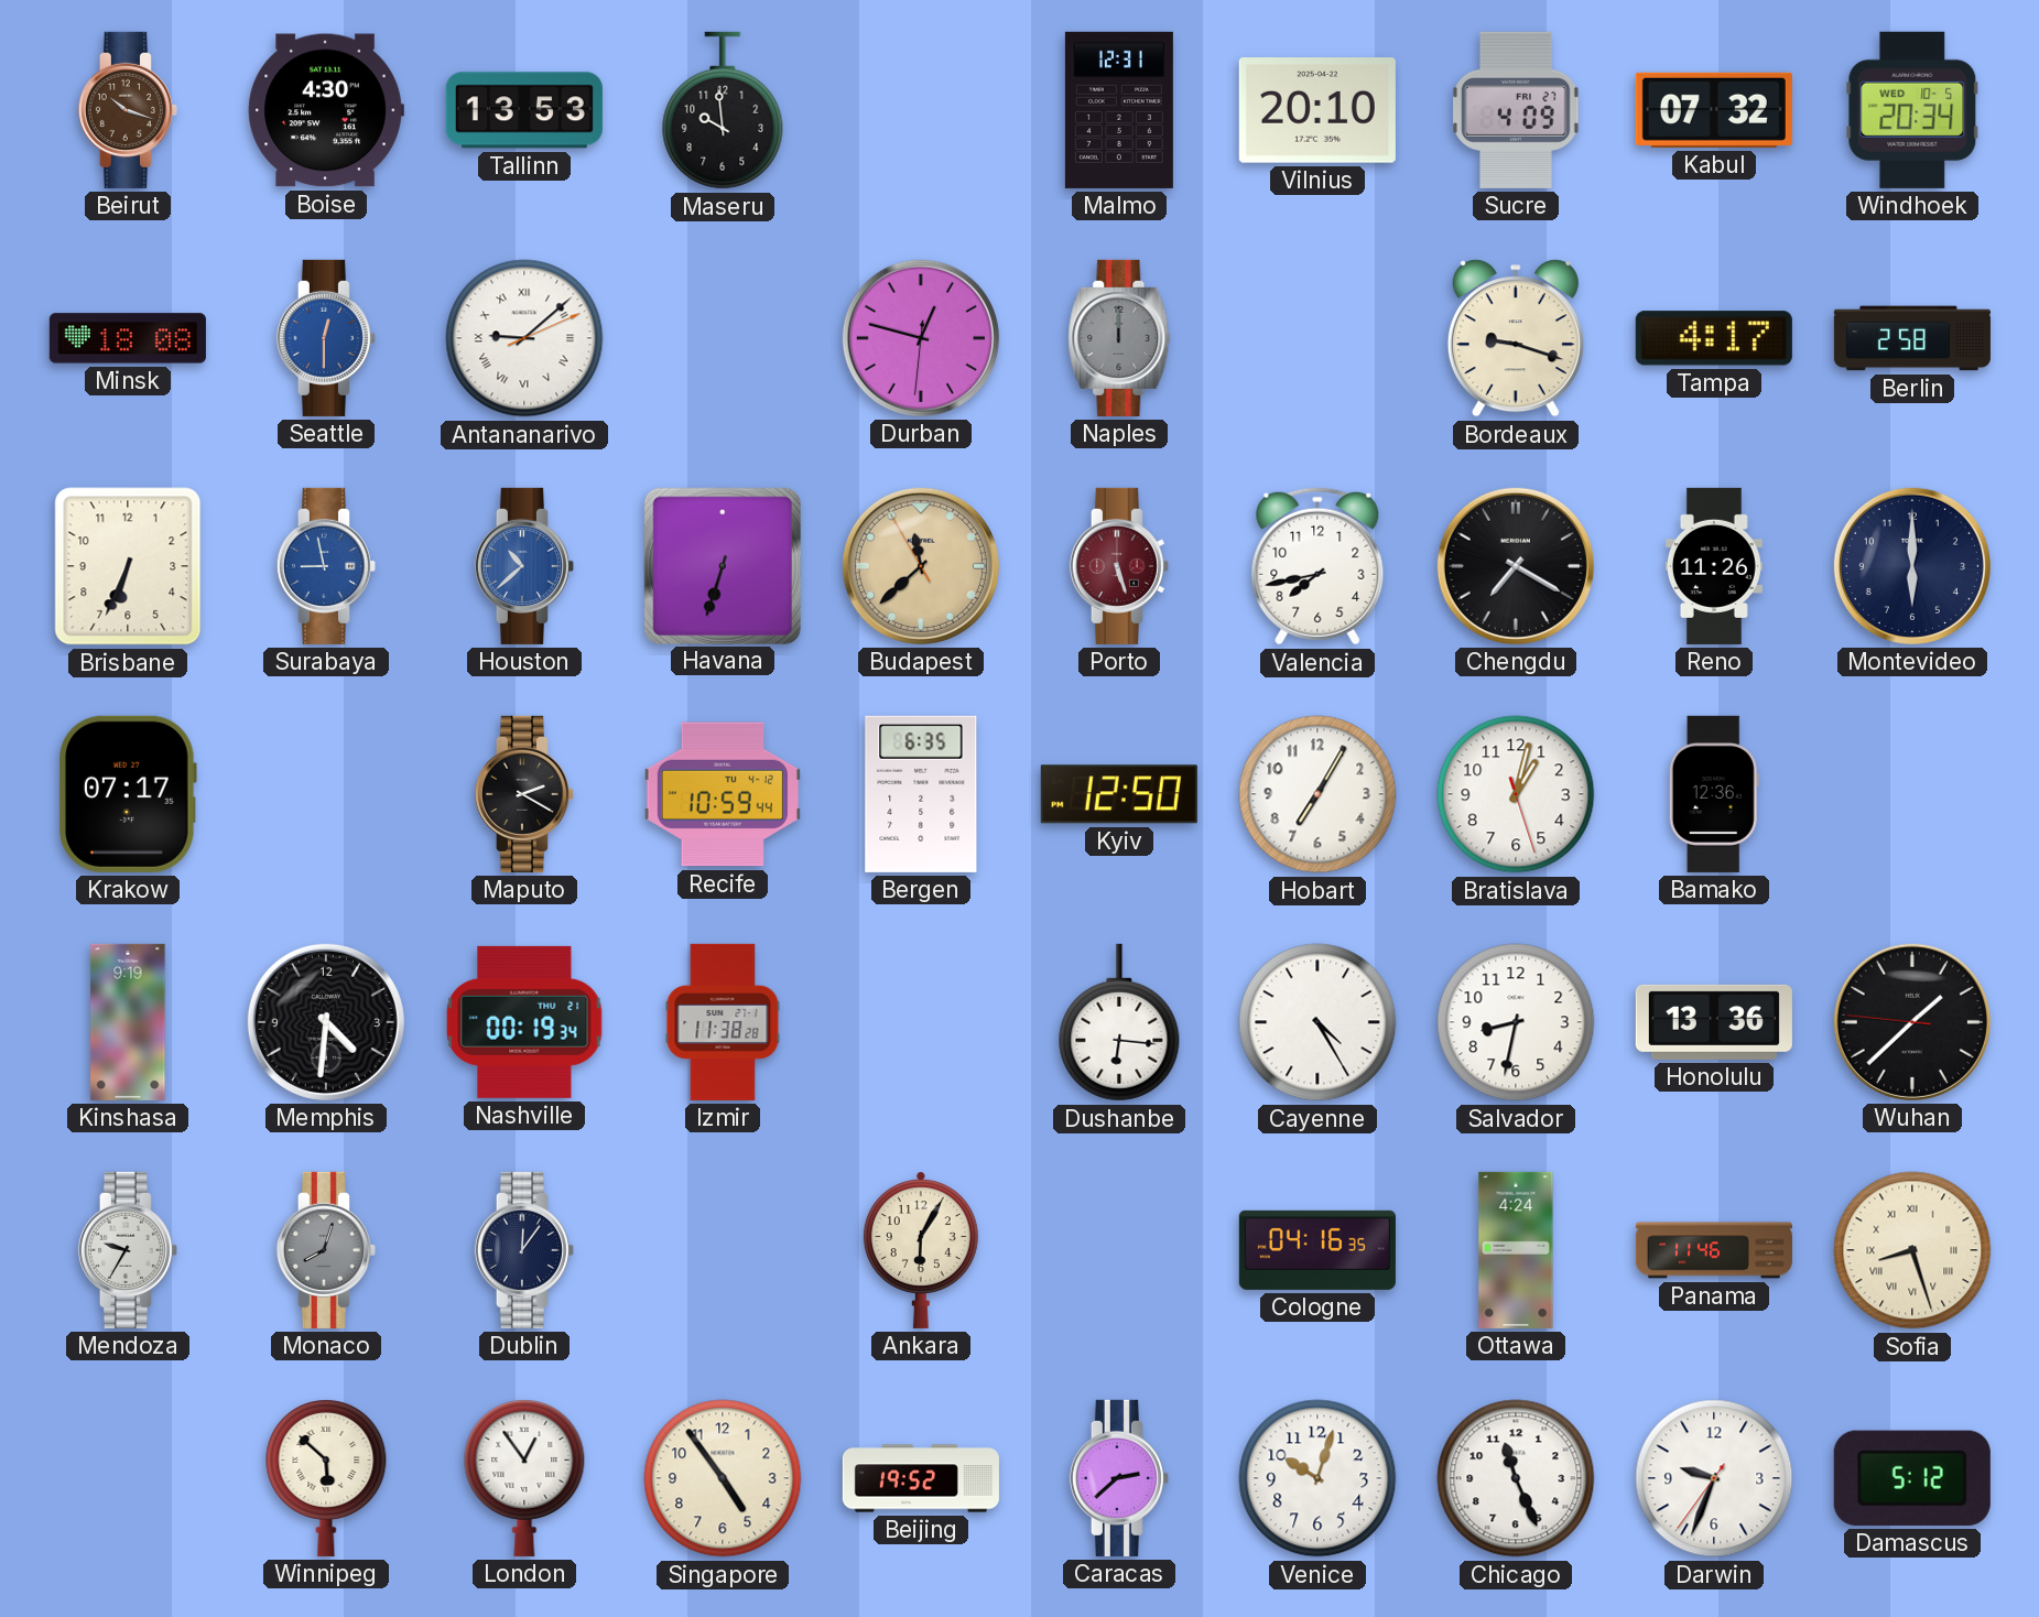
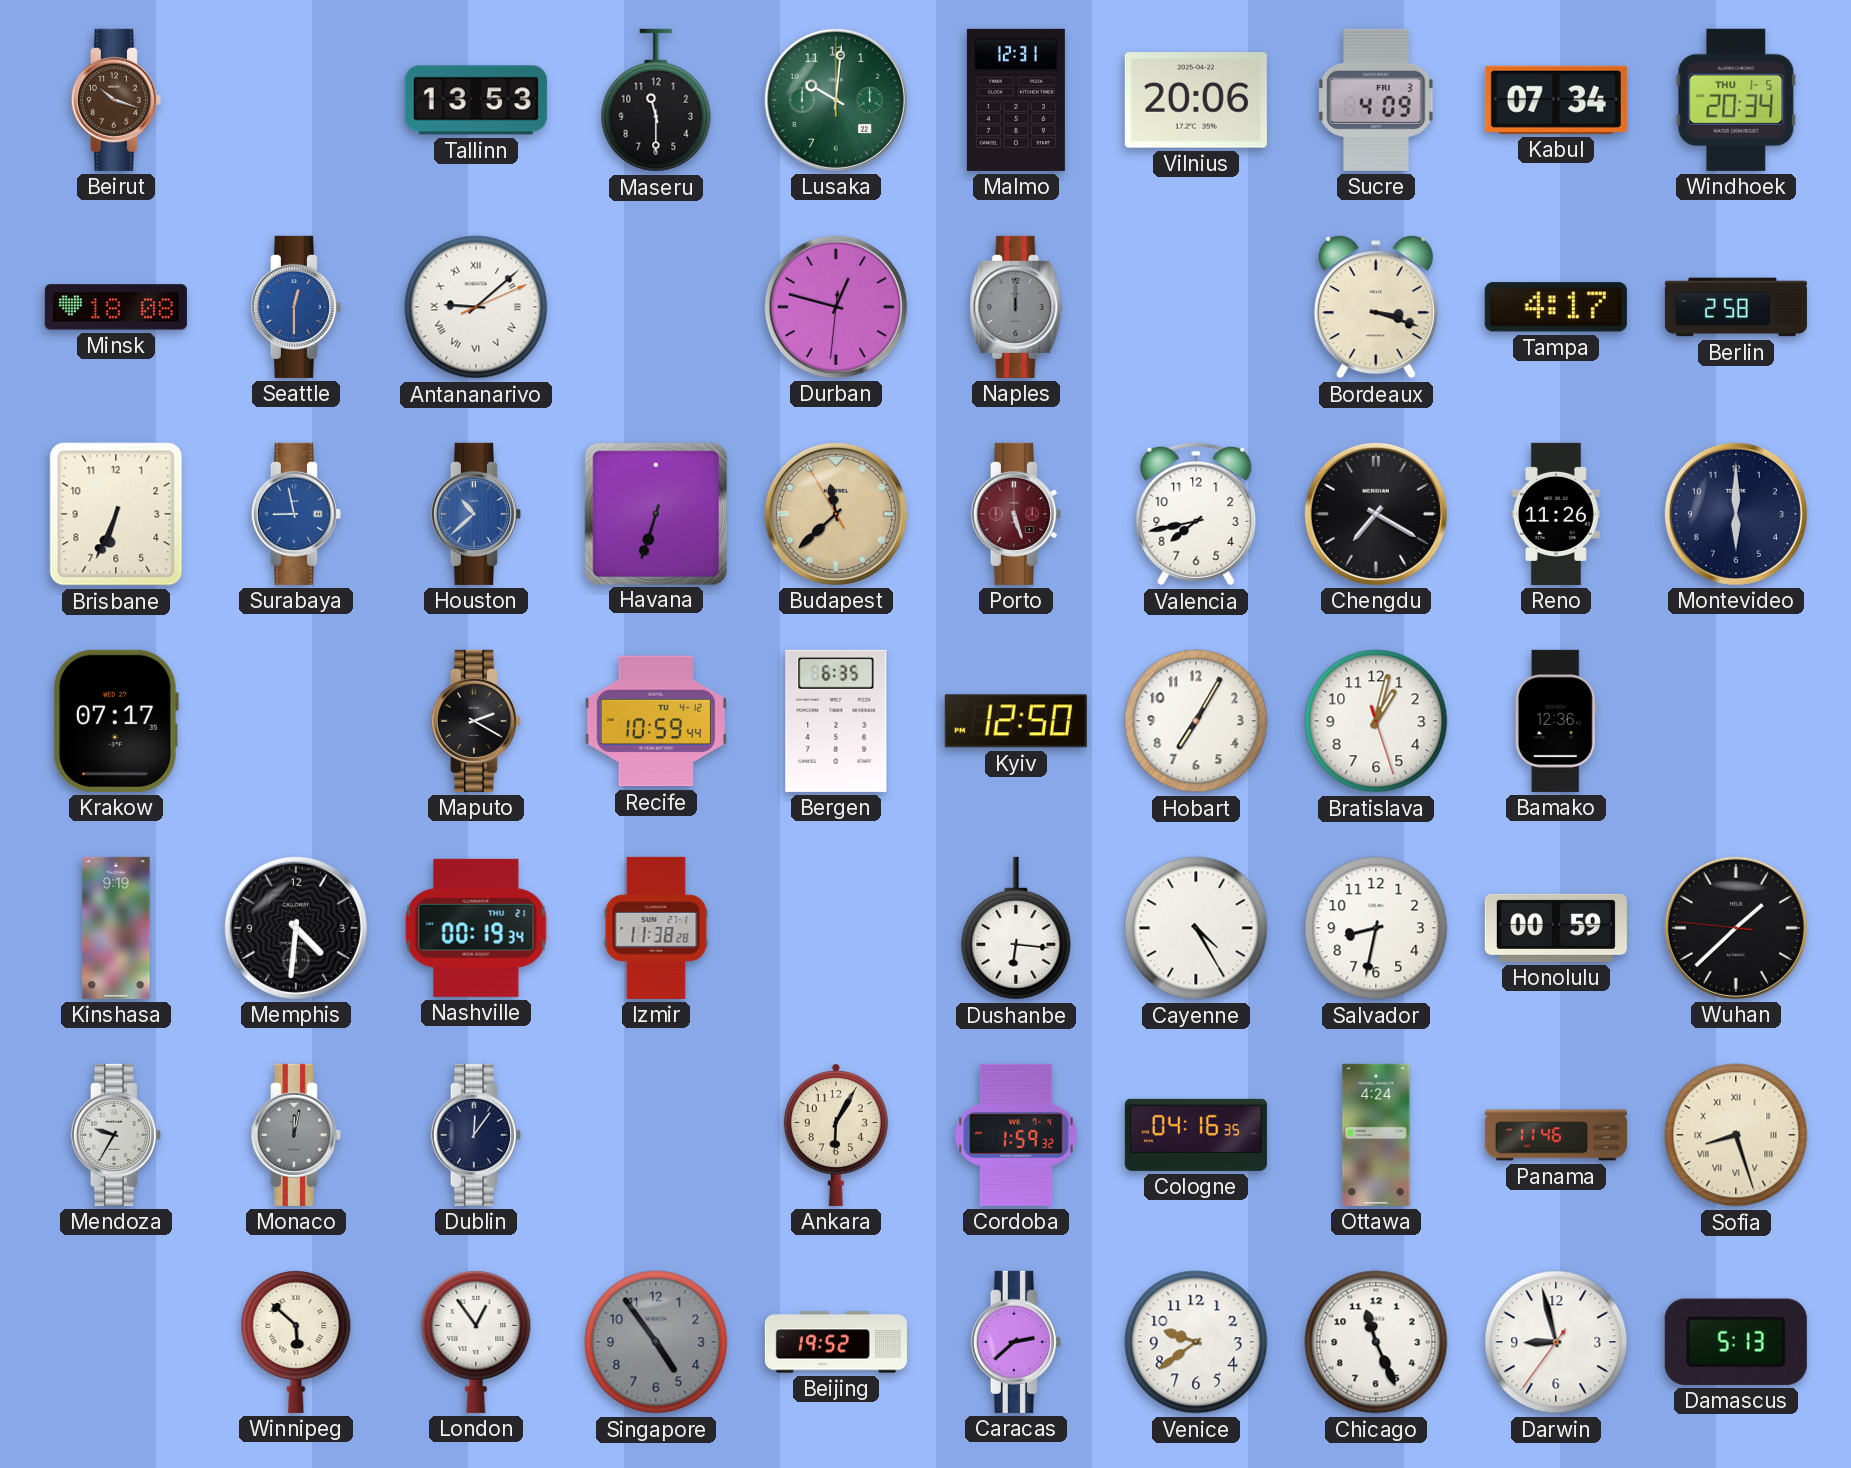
Boise: 4:30 -> none
Maseru: 9:59 -> 11:30
Lusaka: none -> 10:01
Vilnius: 20:10 -> 20:06
Sucre date: FRI 27 -> FRI 3
Kabul: 07:32 -> 07:34
Windhoek date: WED 10-5 -> THU 1-5
Bordeaux: 9:18 -> 3:18
Honolulu: 13:36 -> 00:59
Monaco: 8:03 -> 12:02
Cordoba: none -> 1:59
Singapore dial: cream -> grey
Venice: 10:03 -> 9:39
Darwin: 9:33 -> 8:57
Damascus: 5:12 -> 5:13
